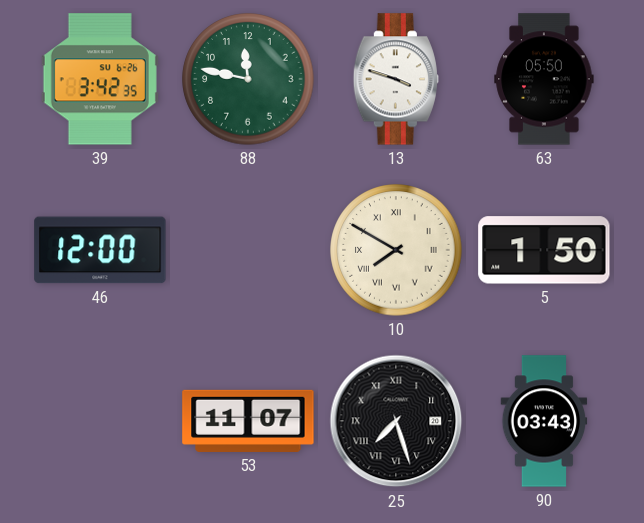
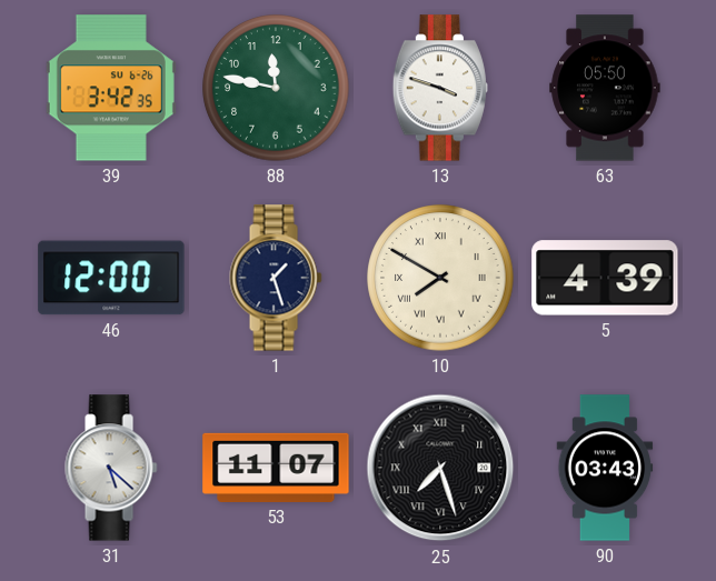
1: none -> 1:27
5: 1:50 -> 4:39
31: none -> 5:22
